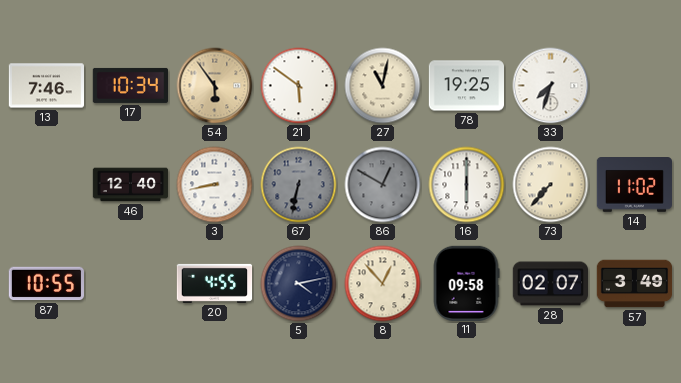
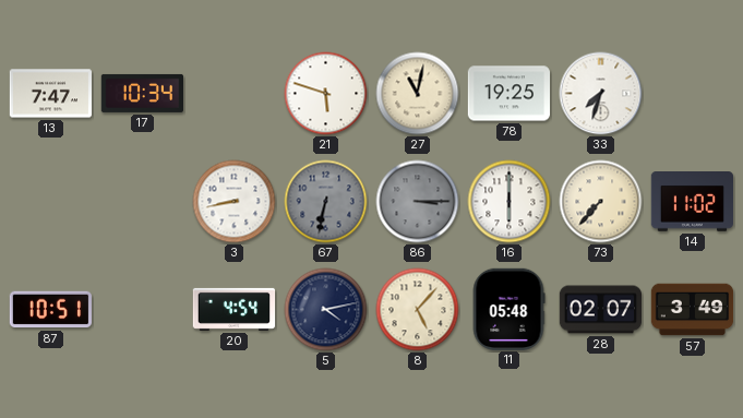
13: 7:46 -> 7:47
54: 5:54 -> none
21: 5:51 -> 5:48
46: 12:40 -> none
86: 12:50 -> 3:15
87: 10:55 -> 10:51
20: 4:55 -> 4:54
8: 12:53 -> 5:07
11: 09:58 -> 05:48
